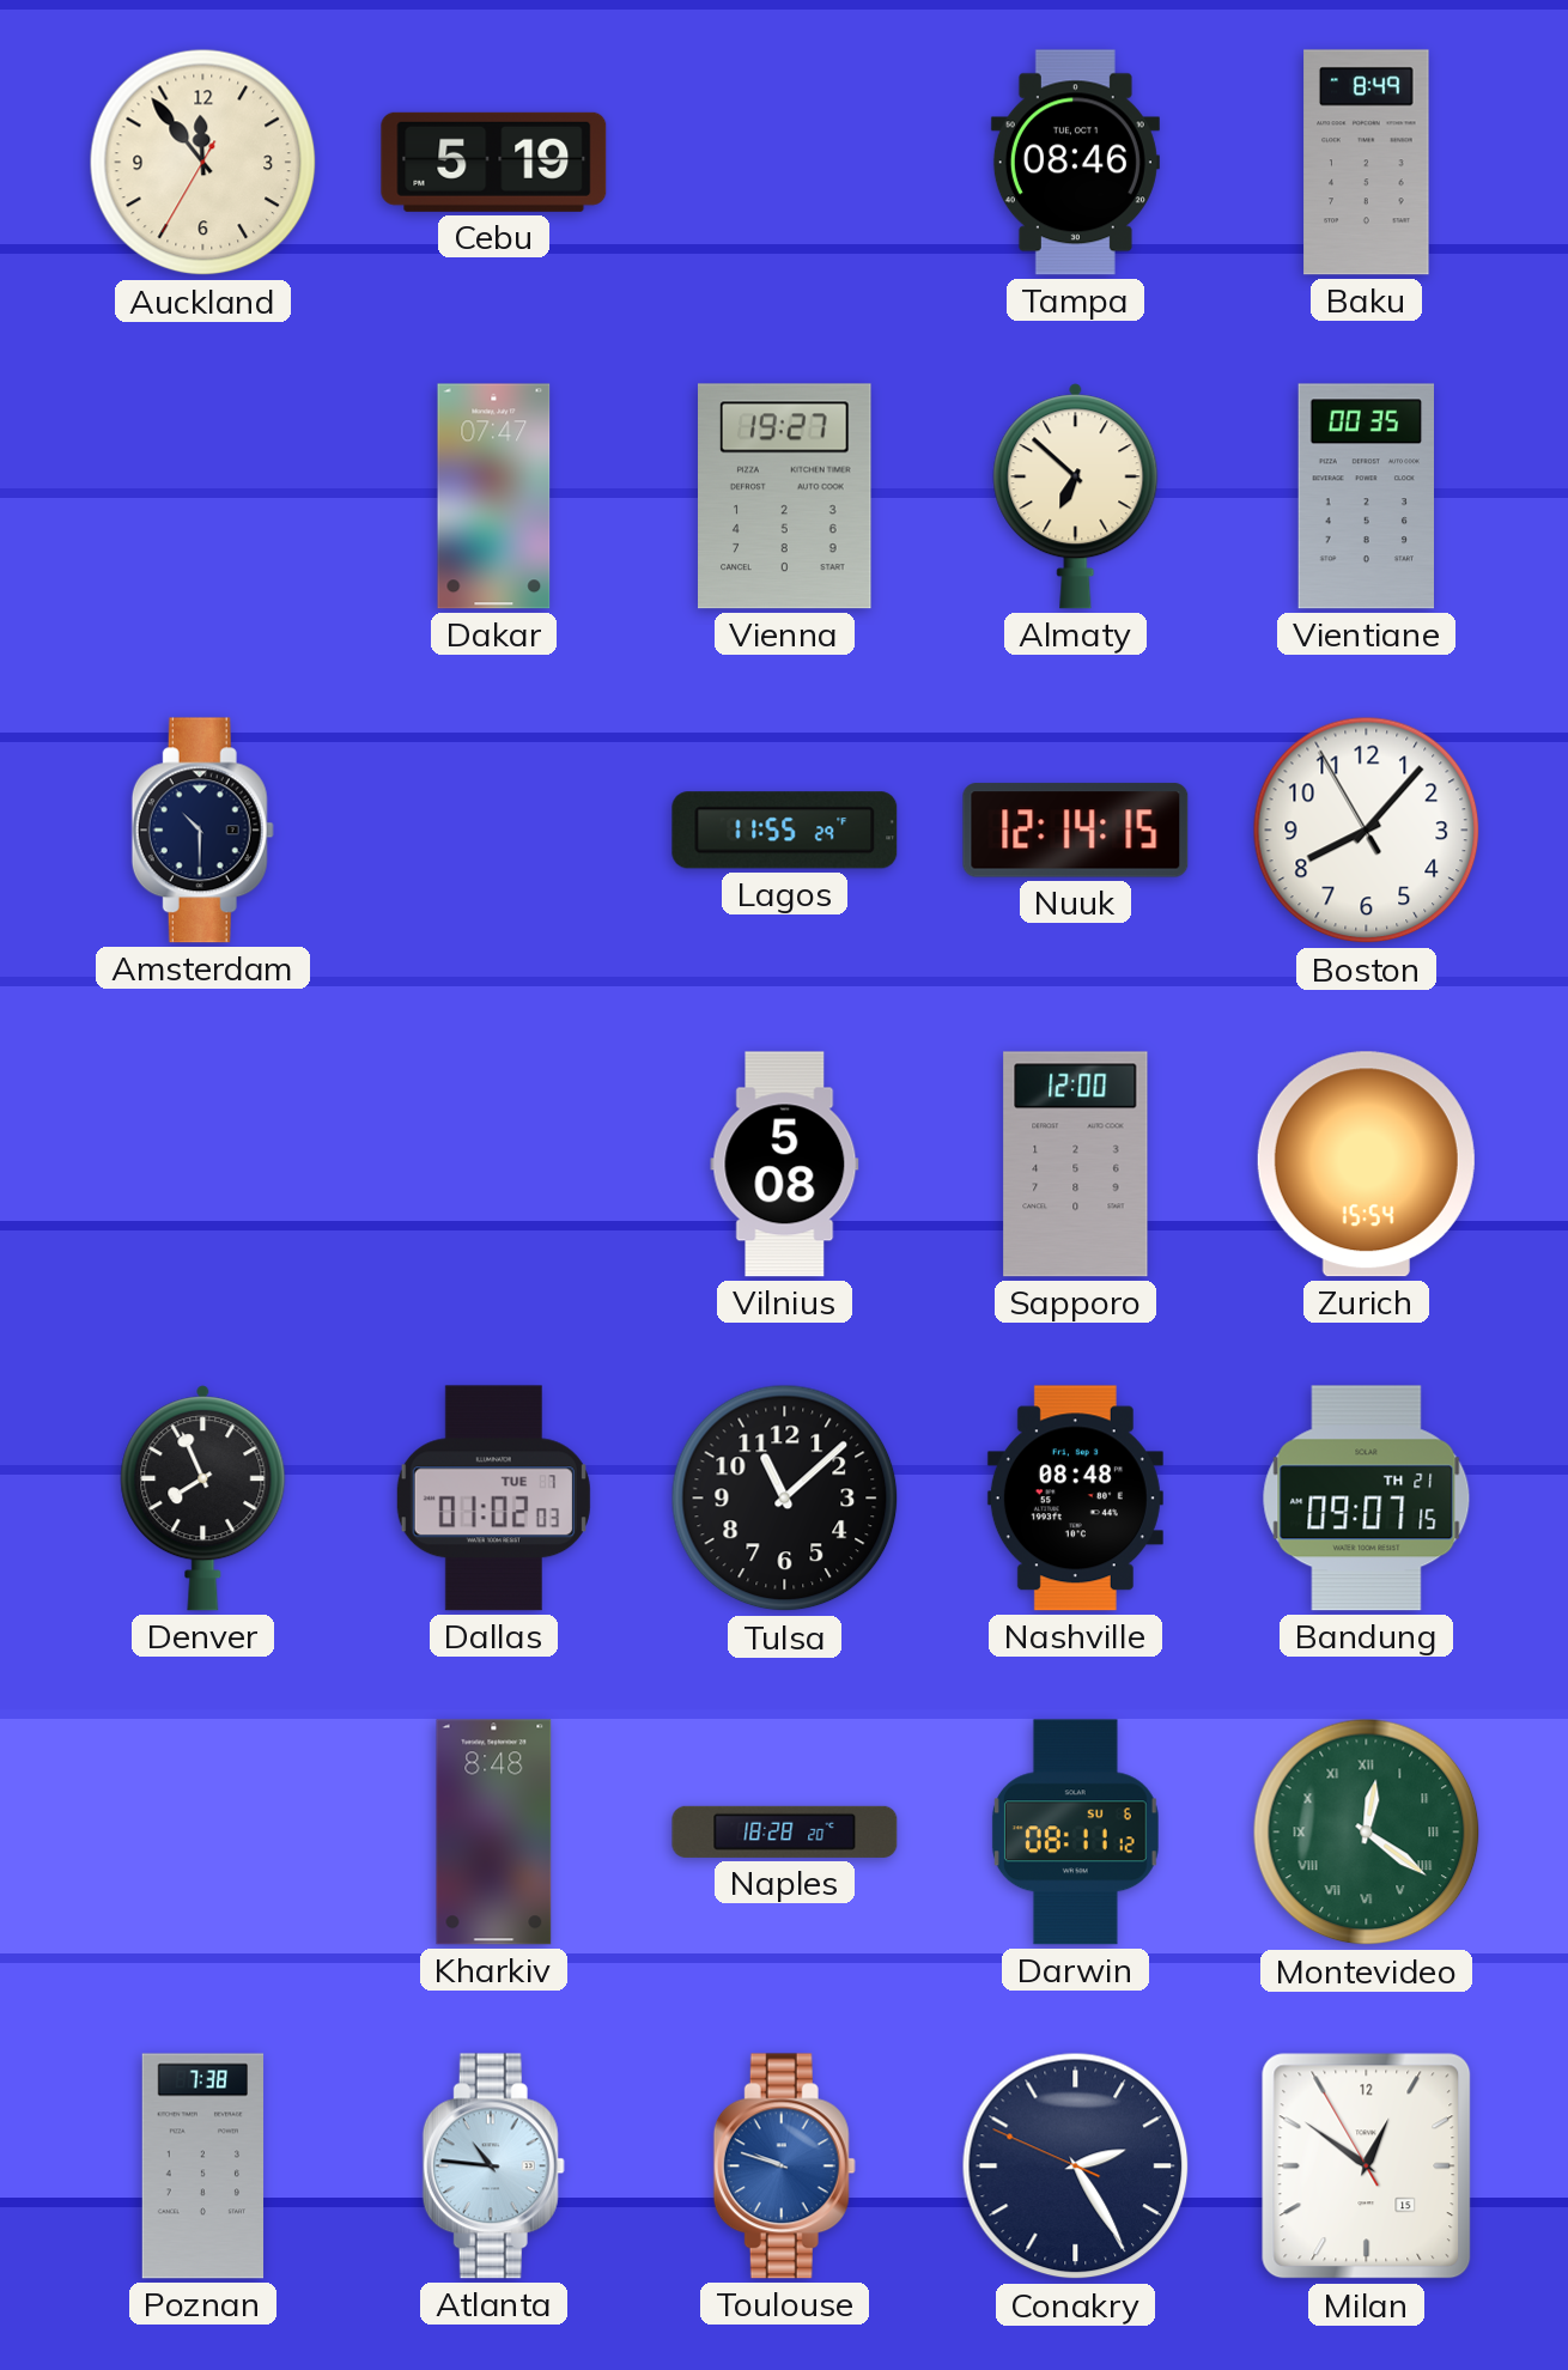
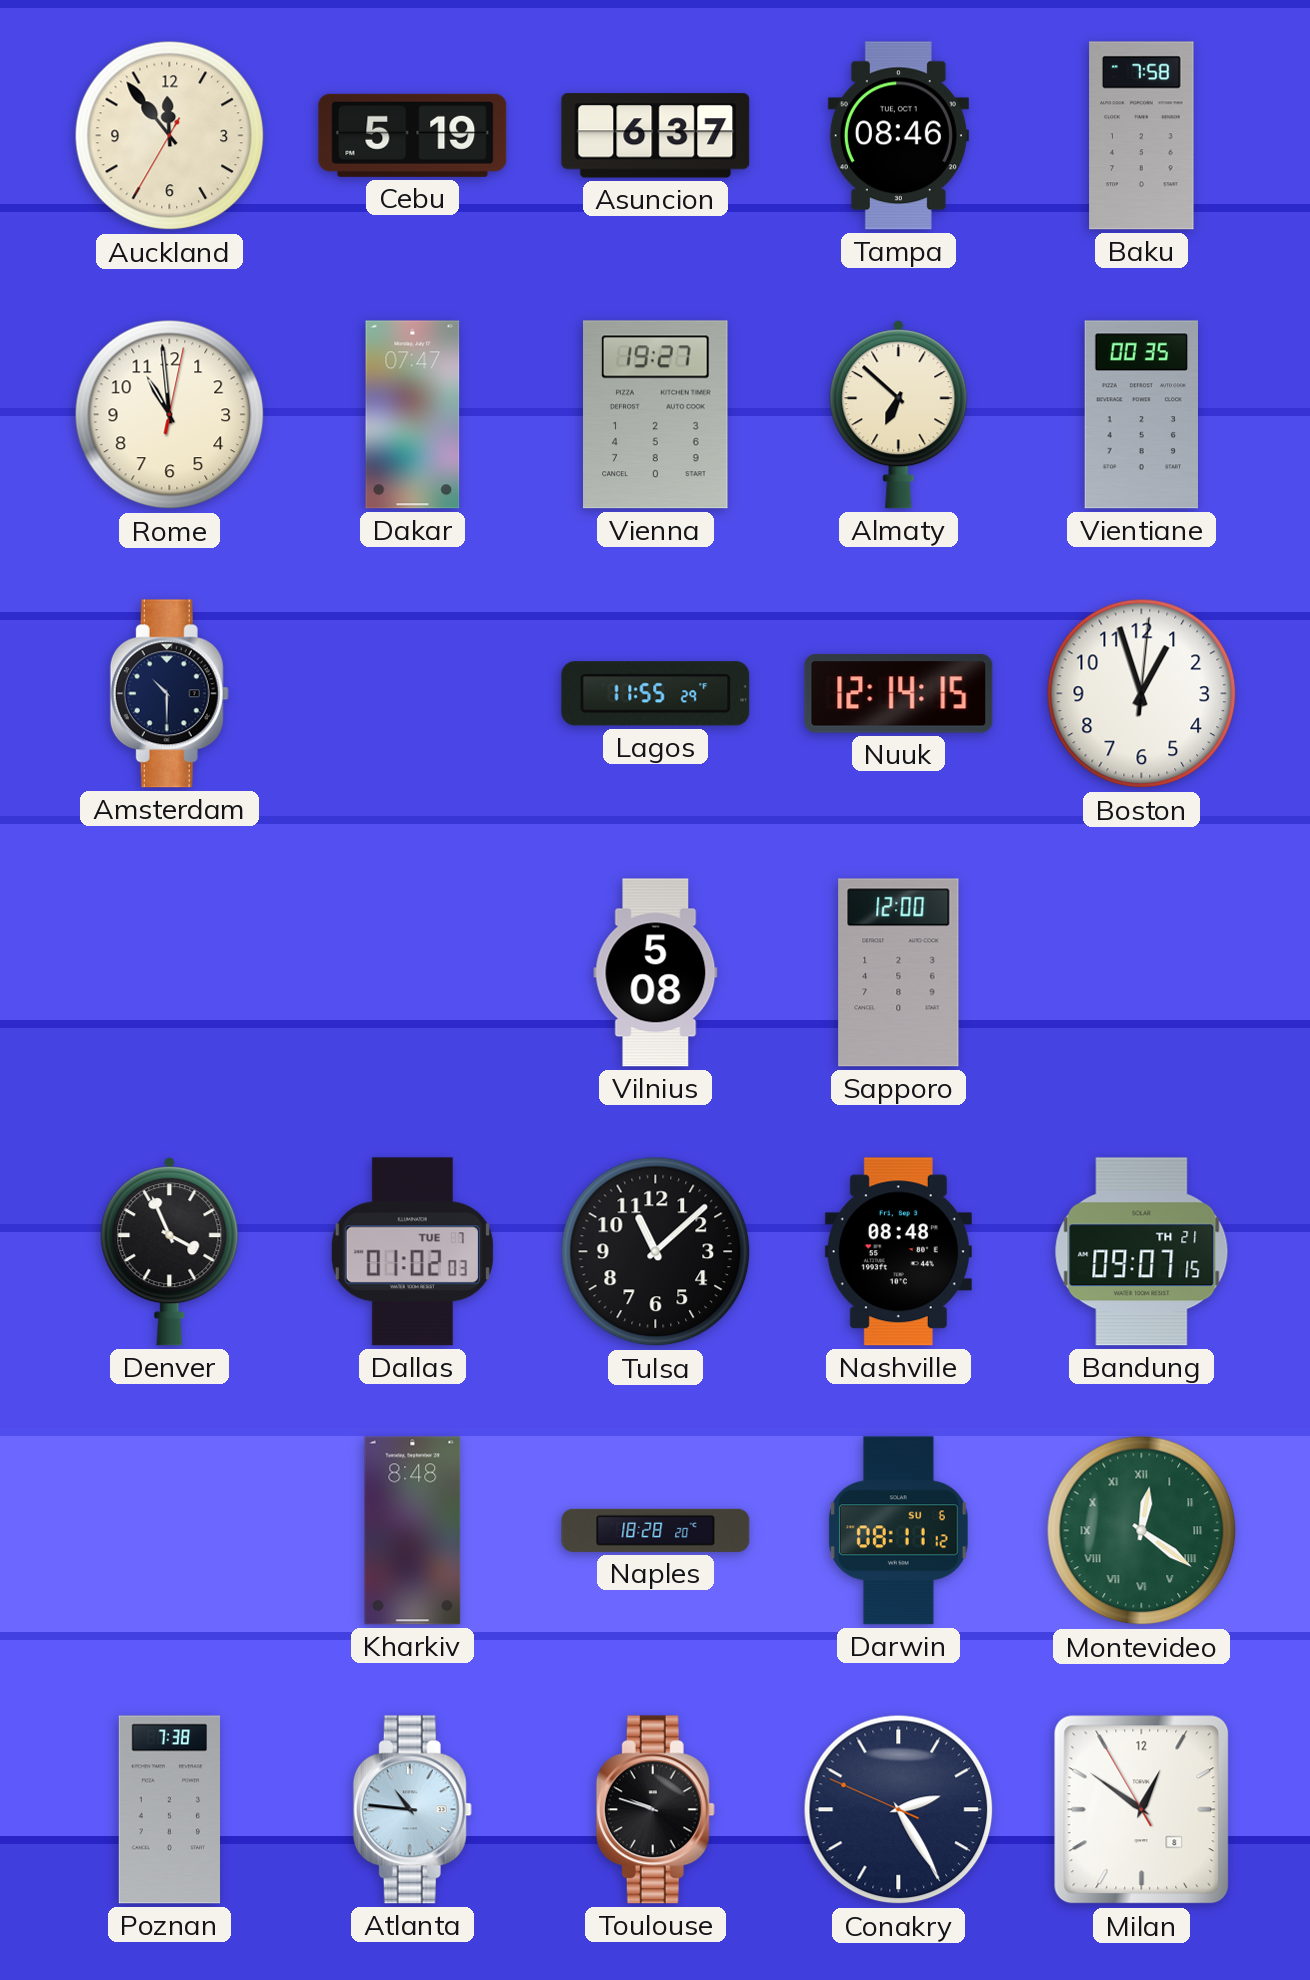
Asuncion: none -> 6:37
Baku: 8:49 -> 7:58
Rome: none -> 10:59
Boston: 8:06 -> 12:57
Zurich: 15:54 -> none
Denver: 7:56 -> 3:56
Toulouse dial: blue -> black
Milan date: 15 -> 8
